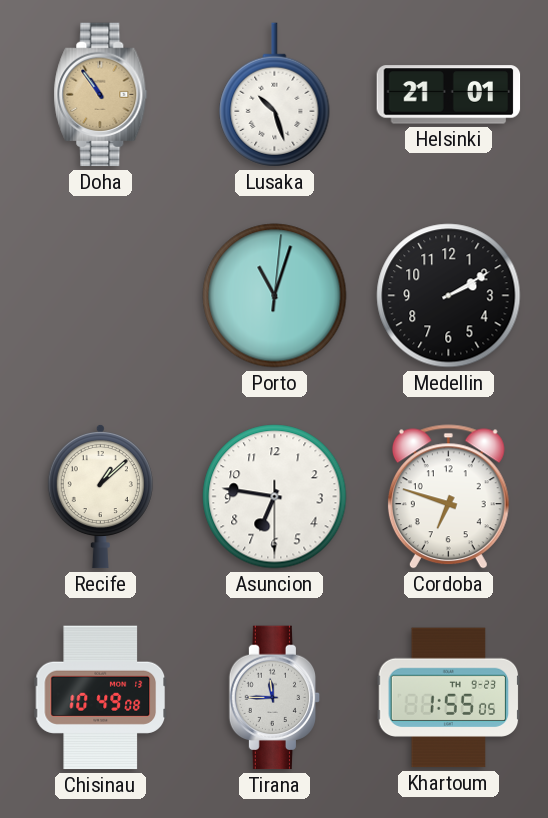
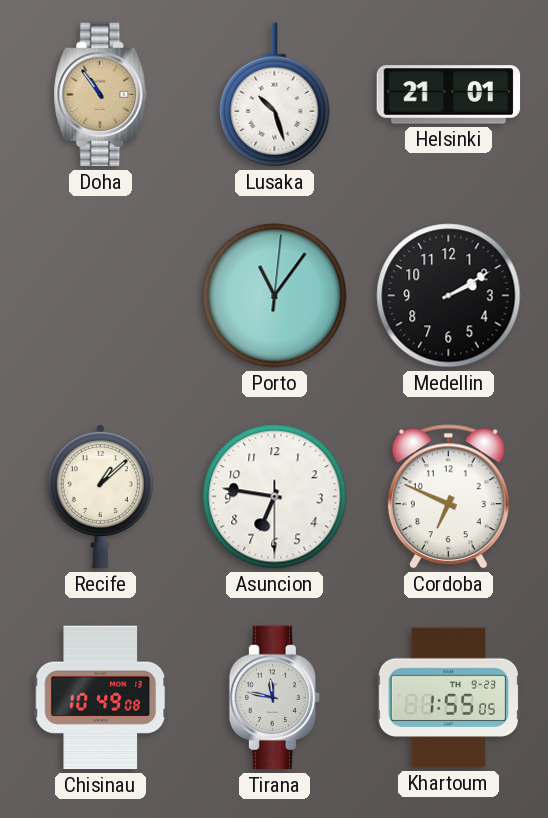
Porto: 11:03 -> 11:06
Cordoba: 6:48 -> 6:49
Tirana: 11:45 -> 11:47
